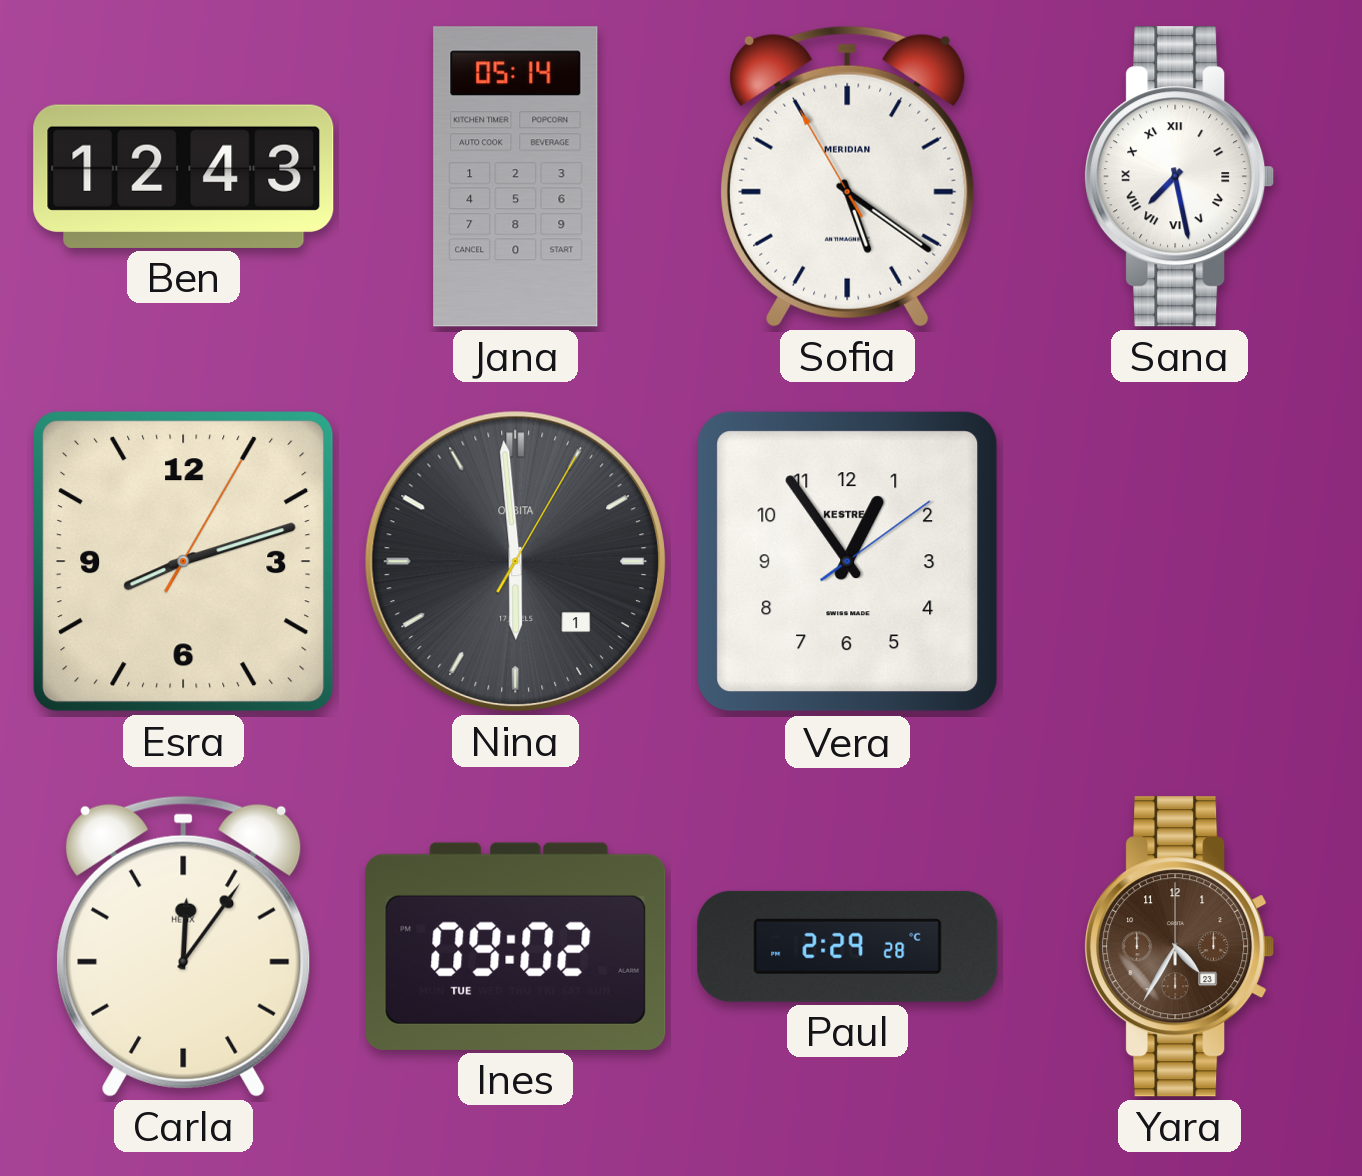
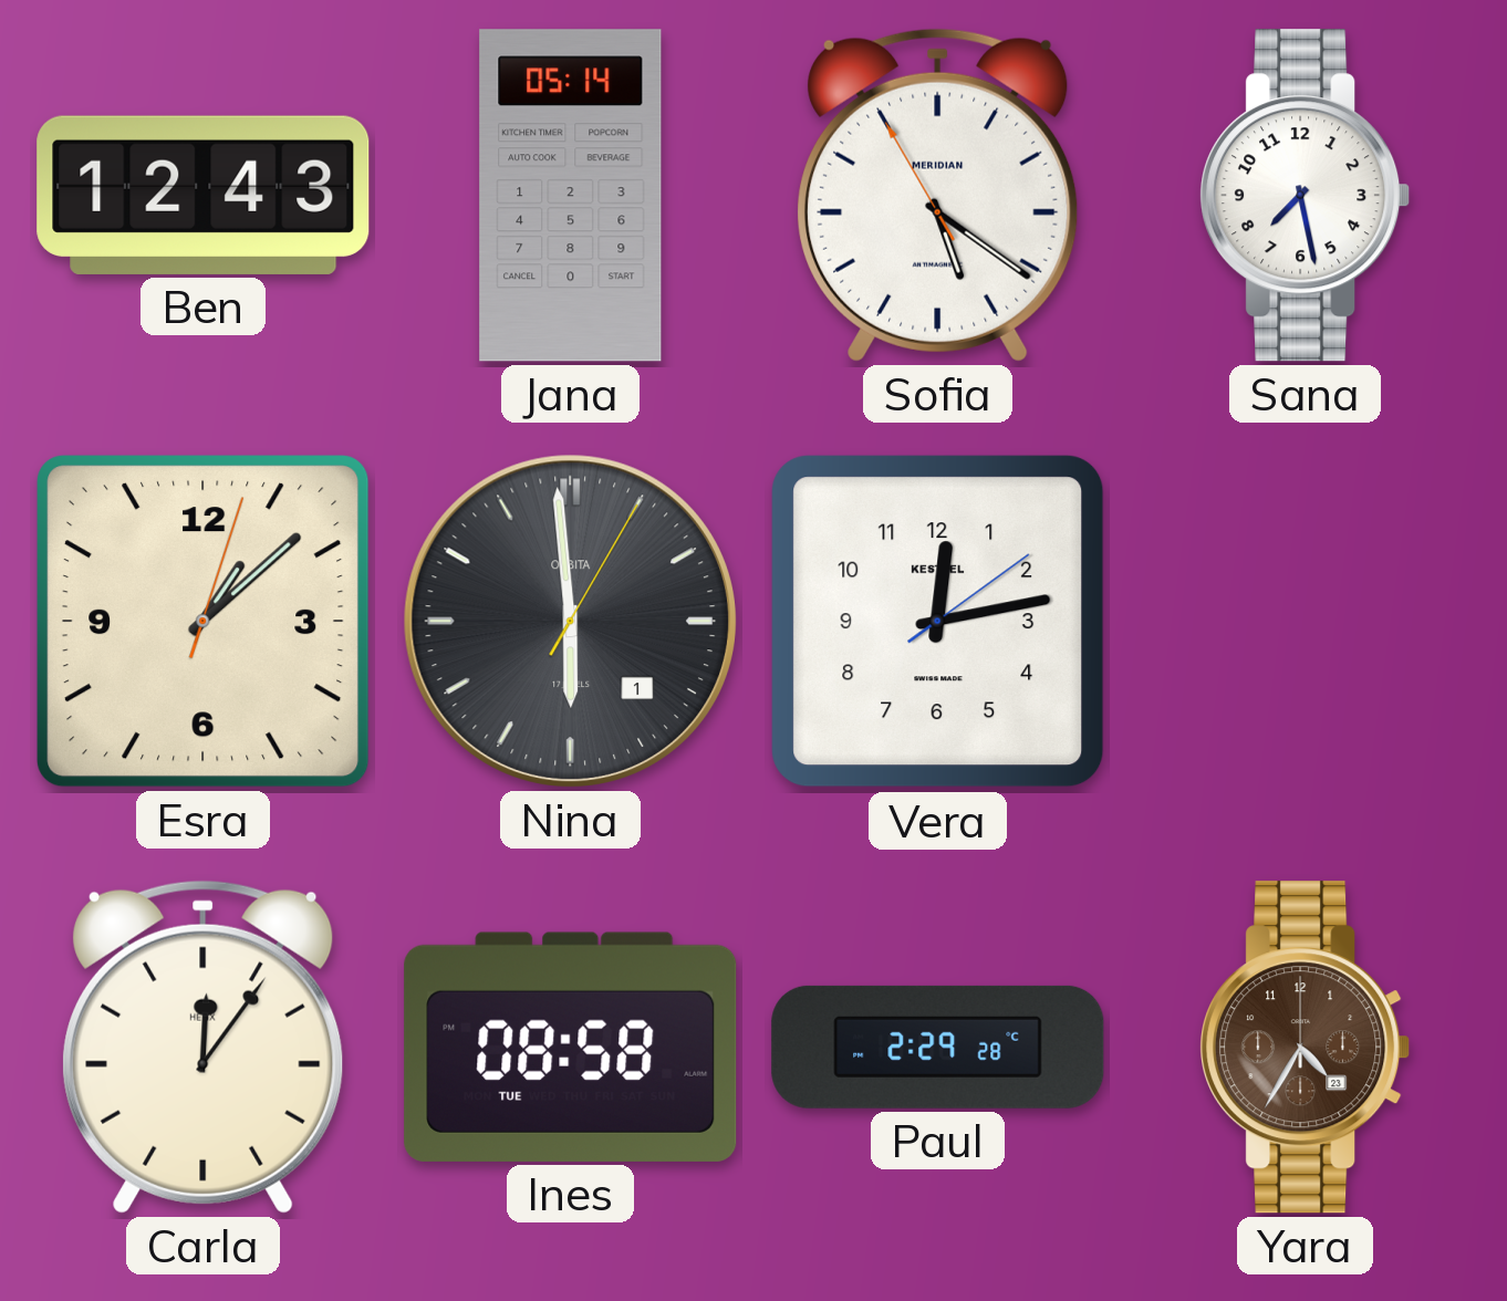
Sana numerals: Roman -> Arabic
Esra: 8:12 -> 1:08
Vera: 12:54 -> 12:13
Ines: 09:02 -> 08:58
